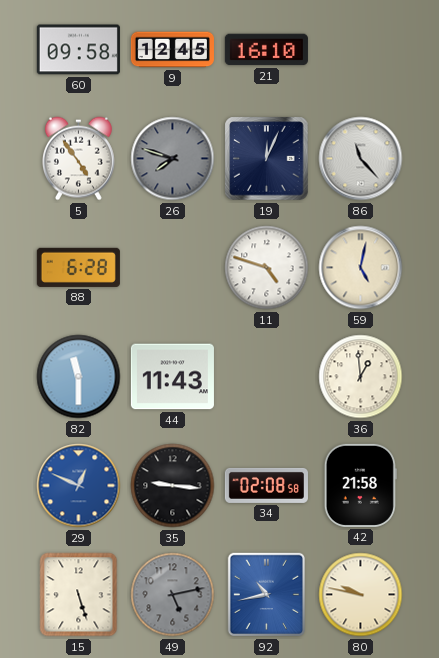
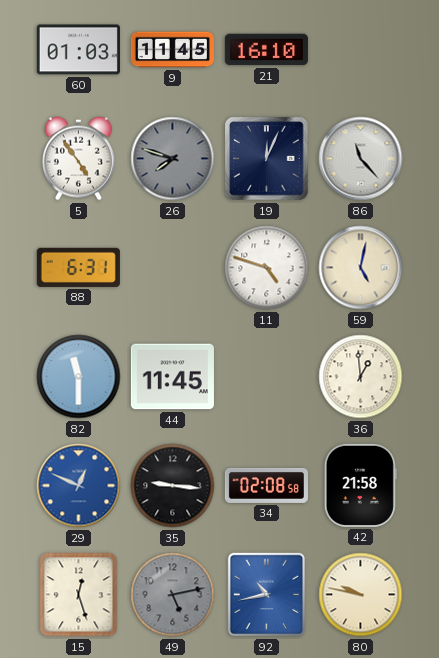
60: 09:58 -> 01:03
9: 12:45 -> 11:45
88: 6:28 -> 6:31
44: 11:43 -> 11:45
15: 5:27 -> 12:27
